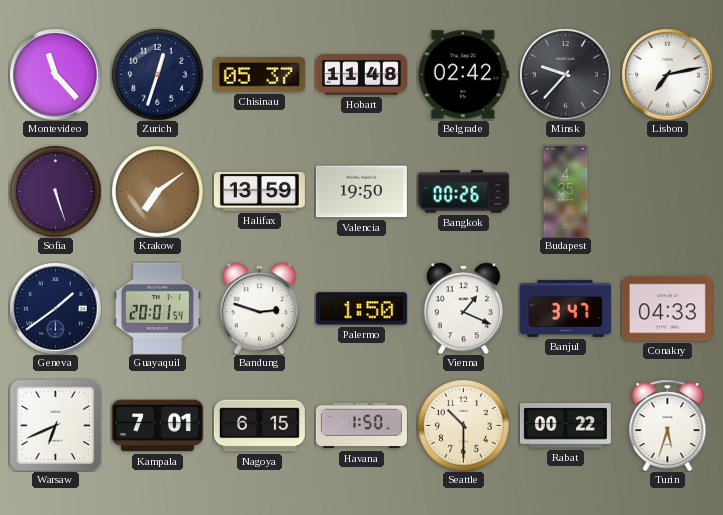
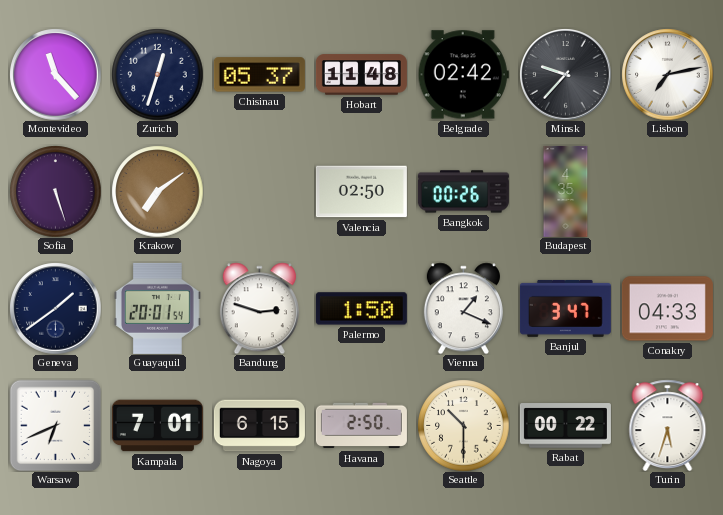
Halifax: 13:59 -> none
Valencia: 19:50 -> 02:50
Havana: 1:50 -> 2:50
